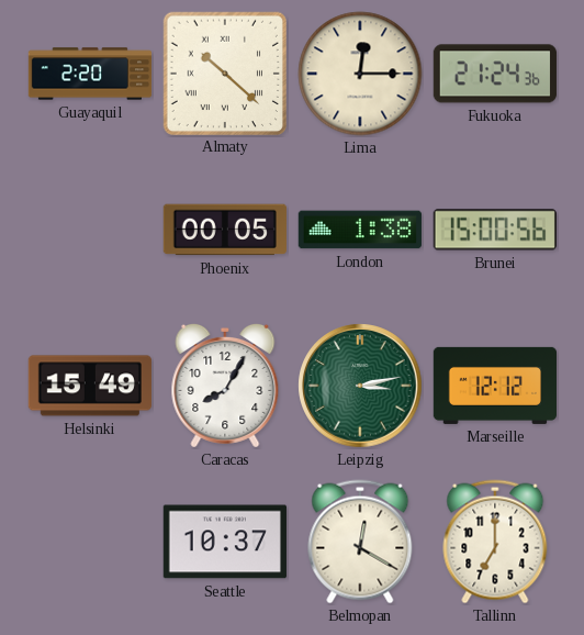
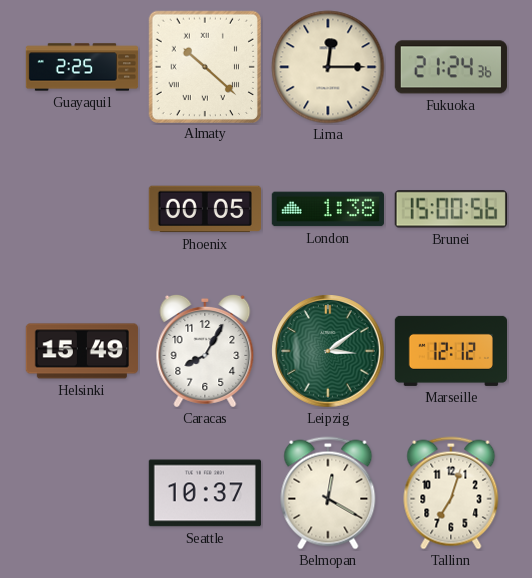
Guayaquil: 2:20 -> 2:25
Leipzig: 3:13 -> 3:09
Tallinn: 7:00 -> 7:03
